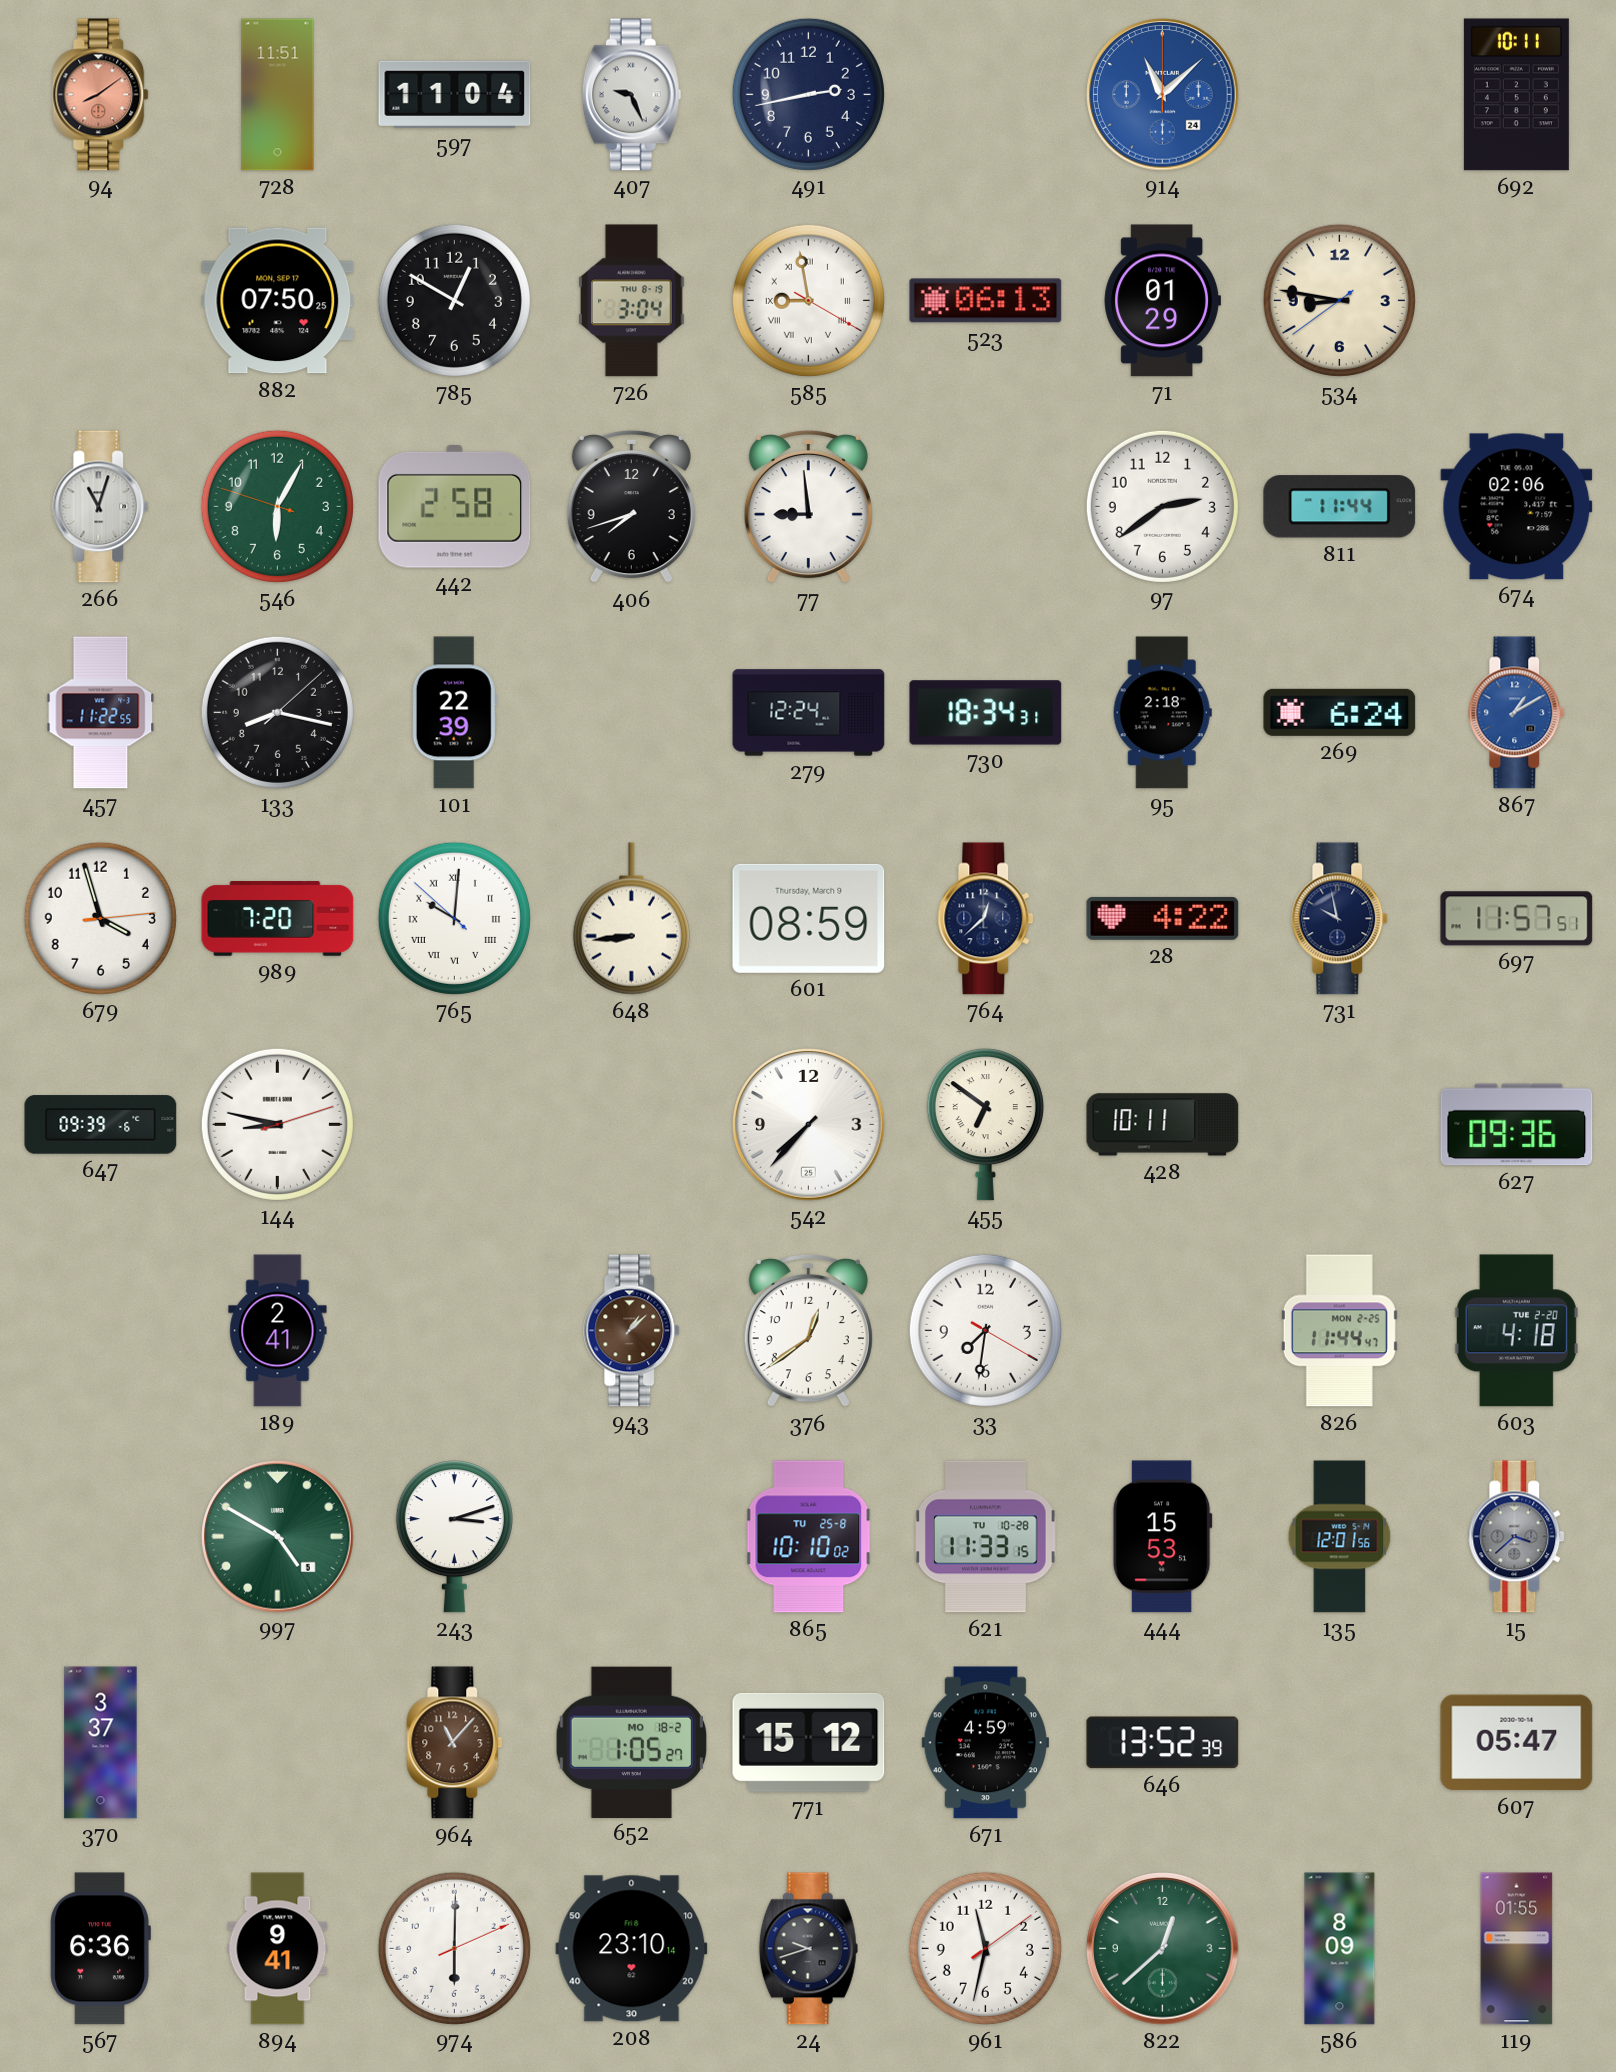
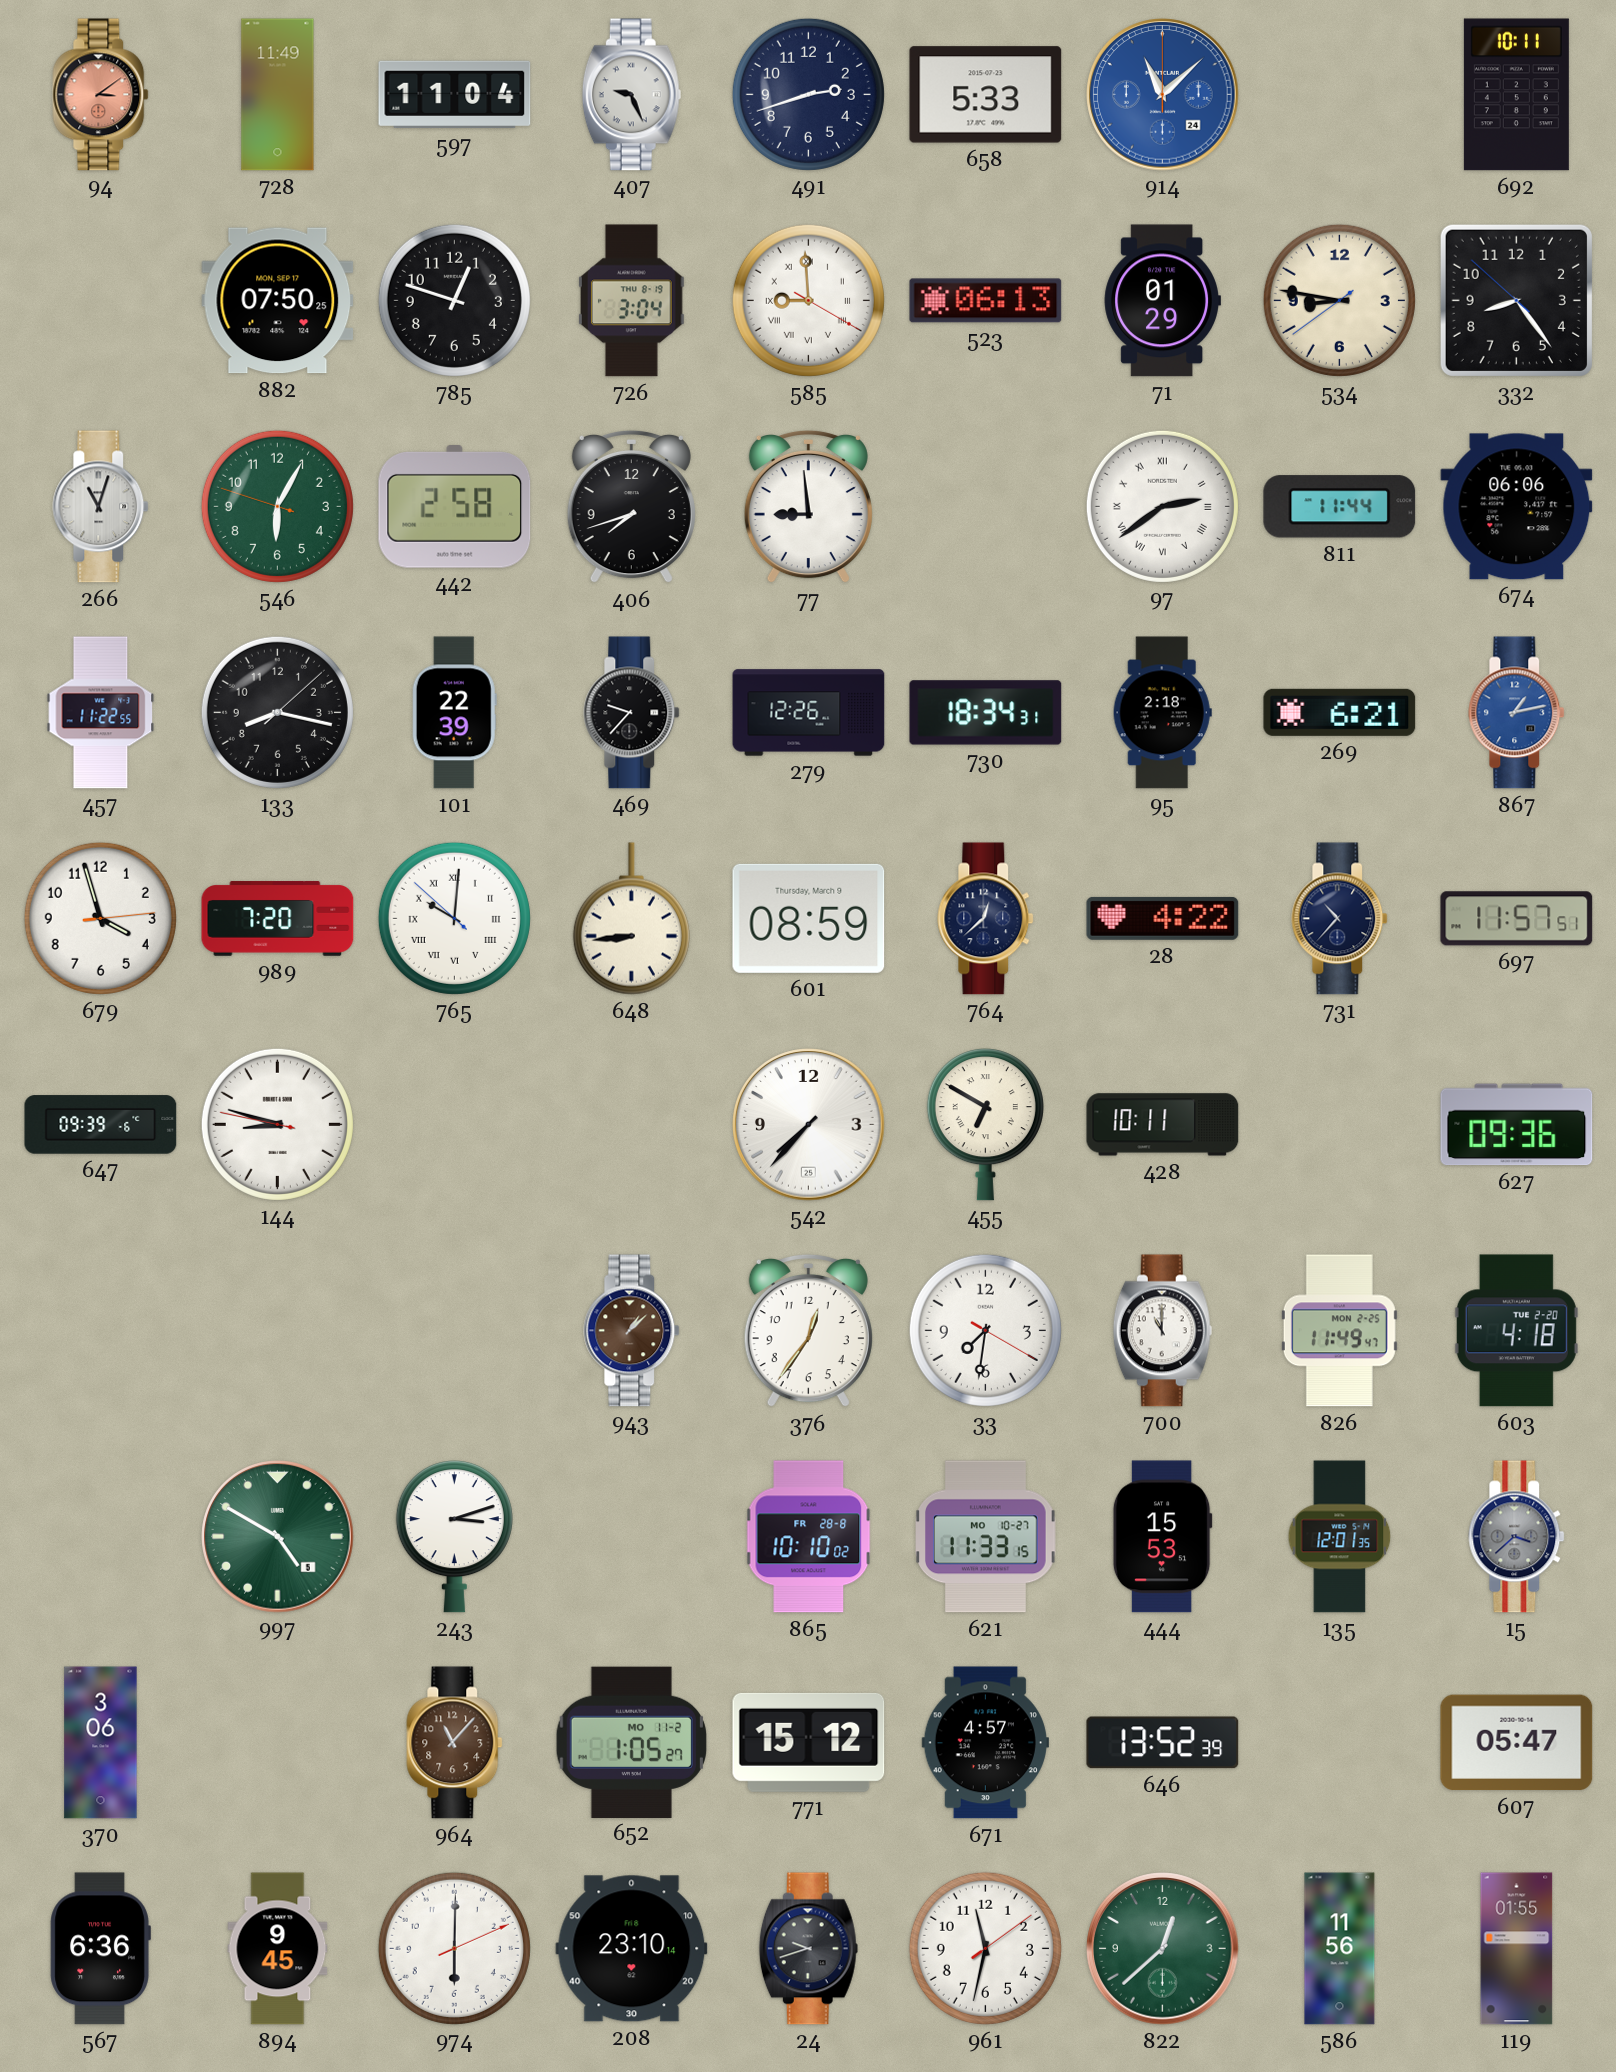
94: 8:09 -> 3:09
728: 11:51 -> 11:49
491: 2:43 -> 2:42
658: none -> 5:33
785: 12:50 -> 12:48
585: 8:58 -> 8:59
332: none -> 8:23
97 numerals: Arabic -> Roman
674: 02:06 -> 06:06
469: none -> 9:37
279: 12:24 -> 12:26
269: 6:24 -> 6:21
867: 1:10 -> 1:13
731: 9:58 -> 10:37
144: 8:47:12 -> 8:47:47
455: 6:51 -> 6:50
189: 2:41 -> none
376: 12:39 -> 12:36
700: none -> 11:00
826: 11:44 -> 11:49
865 date: TU 25-8 -> FR 28-8
621 date: TU 10-28 -> MO 10-27
135: 12:01:56 -> 12:01:35
370: 3:37 -> 3:06
652 date: MO 18-2 -> MO 11-2
671: 4:59 -> 4:57
894: 9:41 -> 9:45
586: 8:09 -> 11:56
